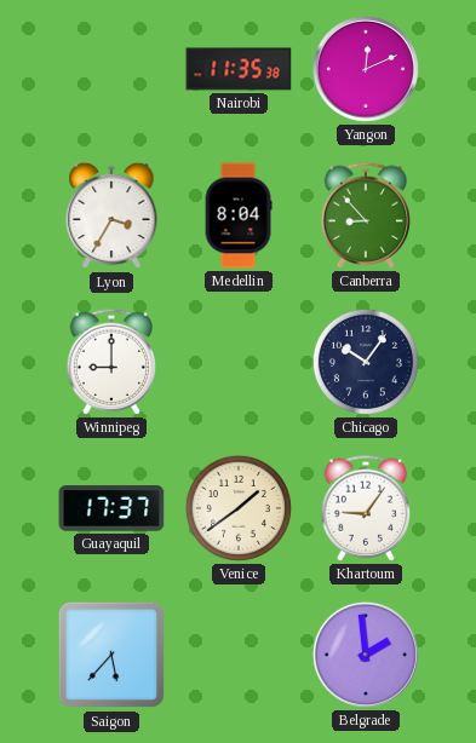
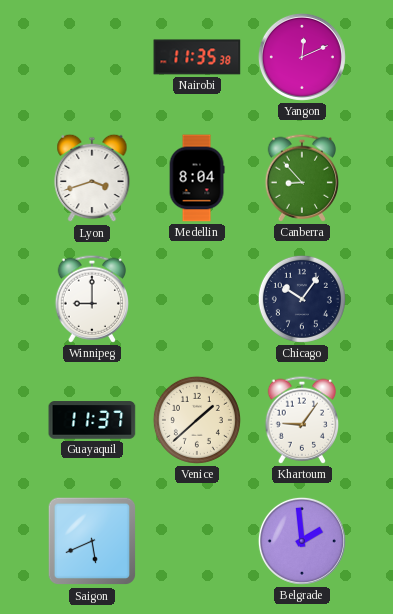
Lyon: 3:35 -> 3:42
Guayaquil: 17:37 -> 11:37
Venice: 1:39 -> 1:38
Saigon: 5:37 -> 5:41
